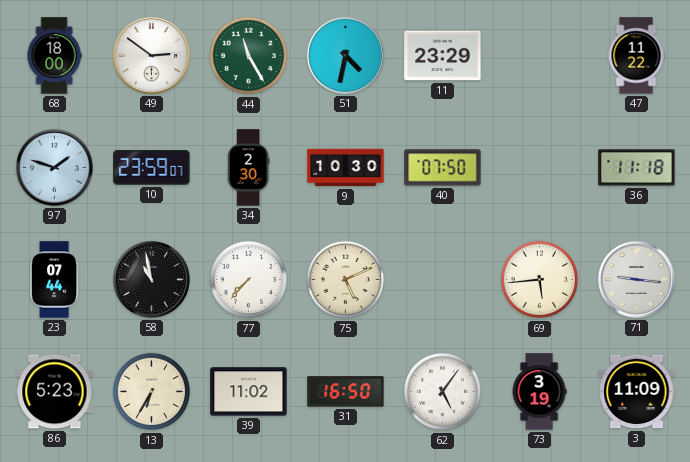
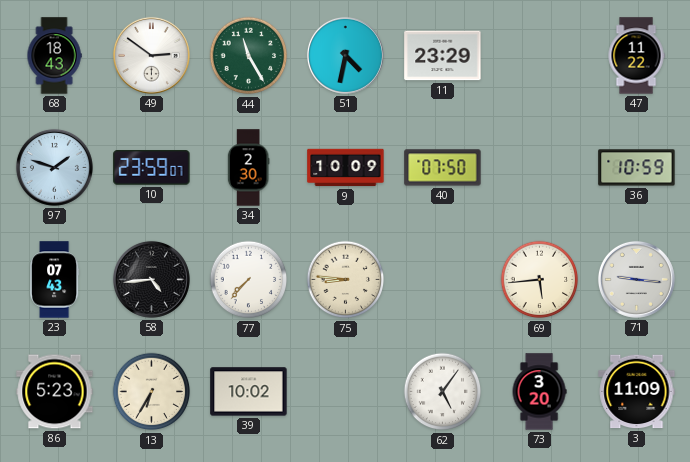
68: 18:00 -> 18:43
9: 10:30 -> 10:09
36: 11:18 -> 10:59
23: 07:44 -> 07:43
58: 10:58 -> 4:44
75: 5:11 -> 8:46
39: 11:02 -> 10:02
31: 16:50 -> none
73: 3:19 -> 3:20
